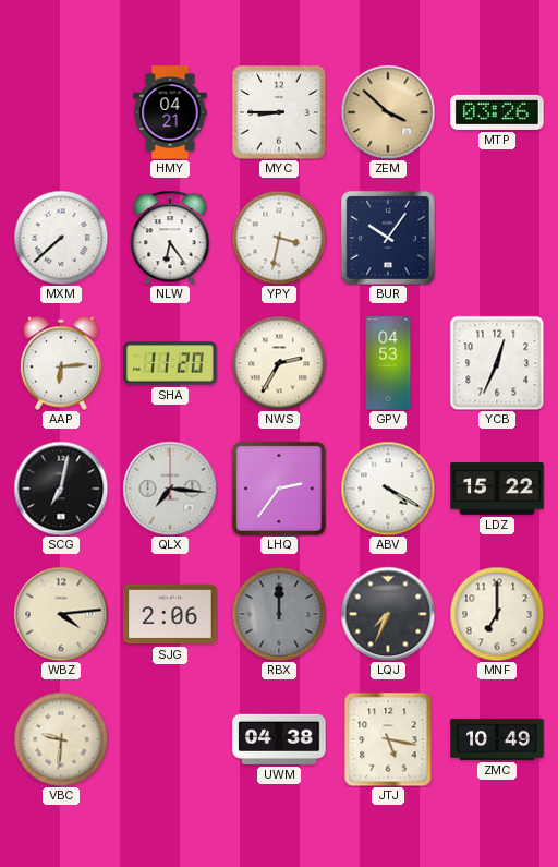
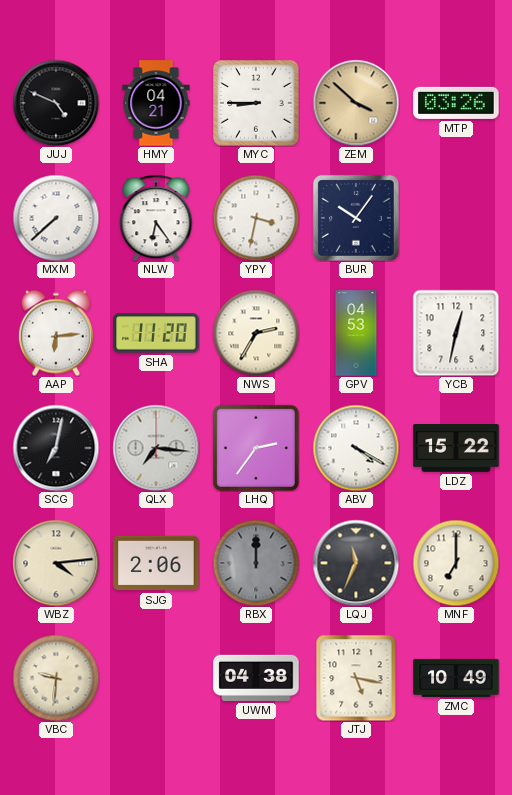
JUJ: none -> 4:49
YCB: 12:34 -> 12:32
LQJ: 7:34 -> 11:34
